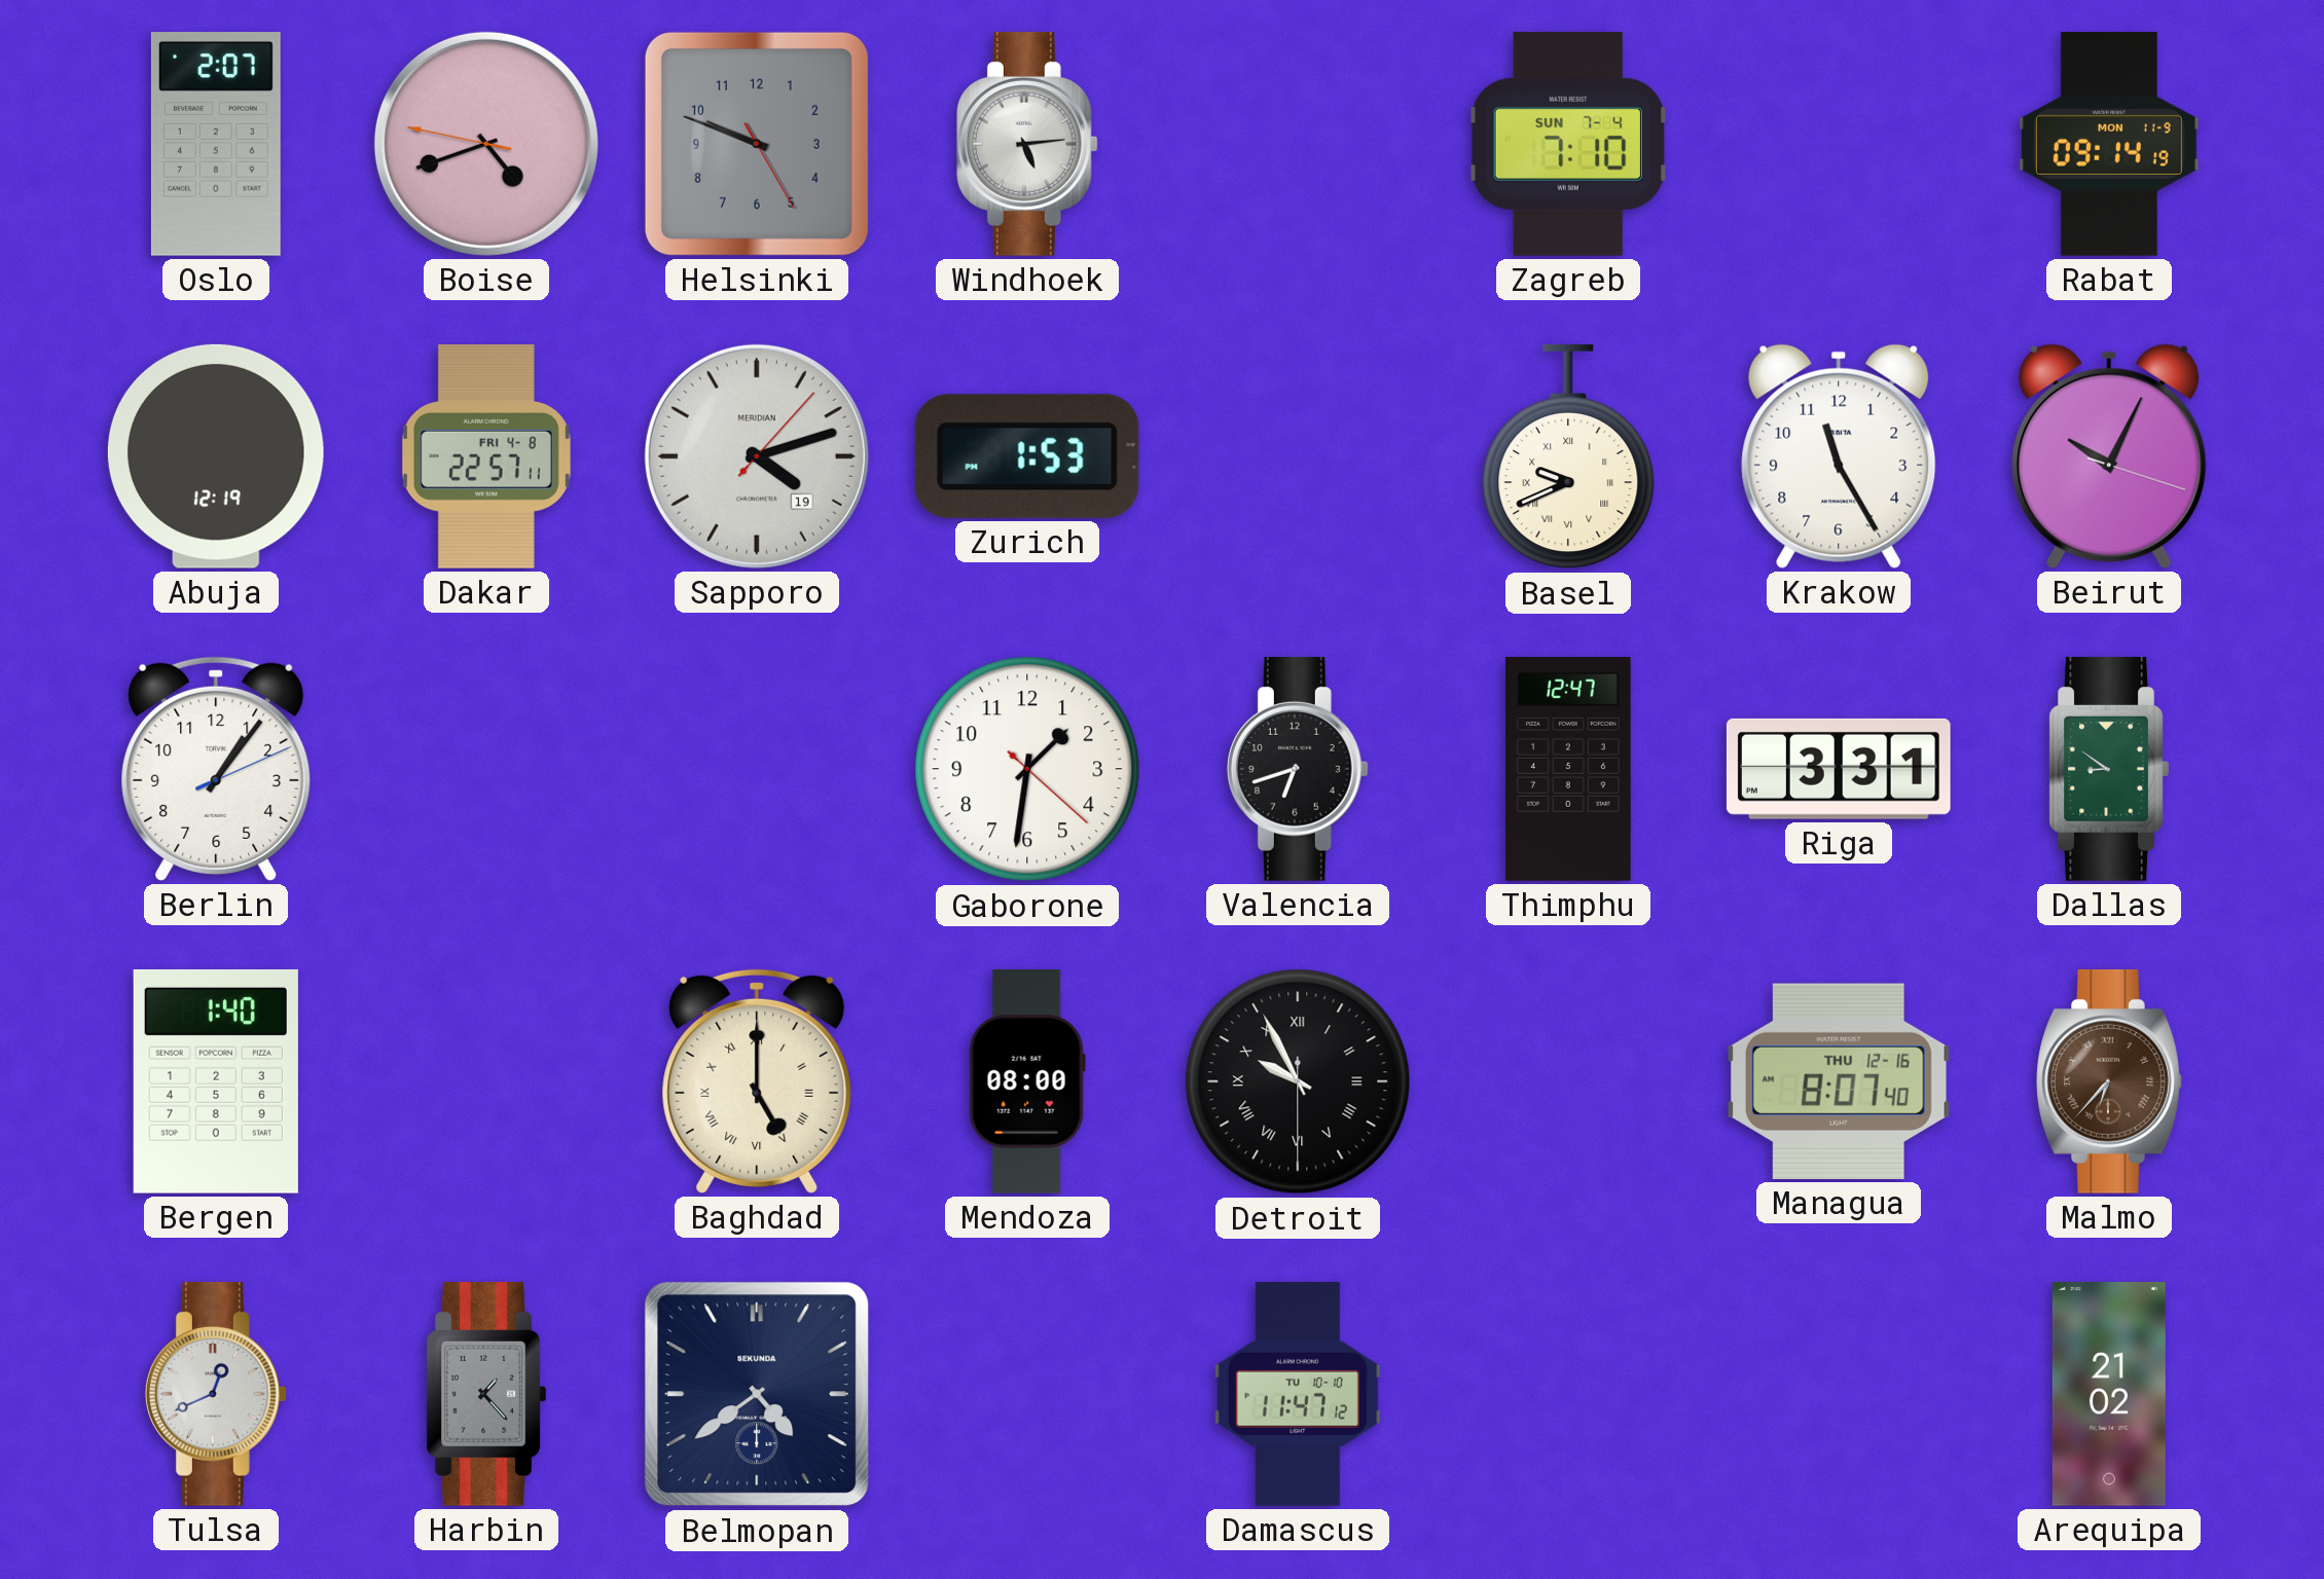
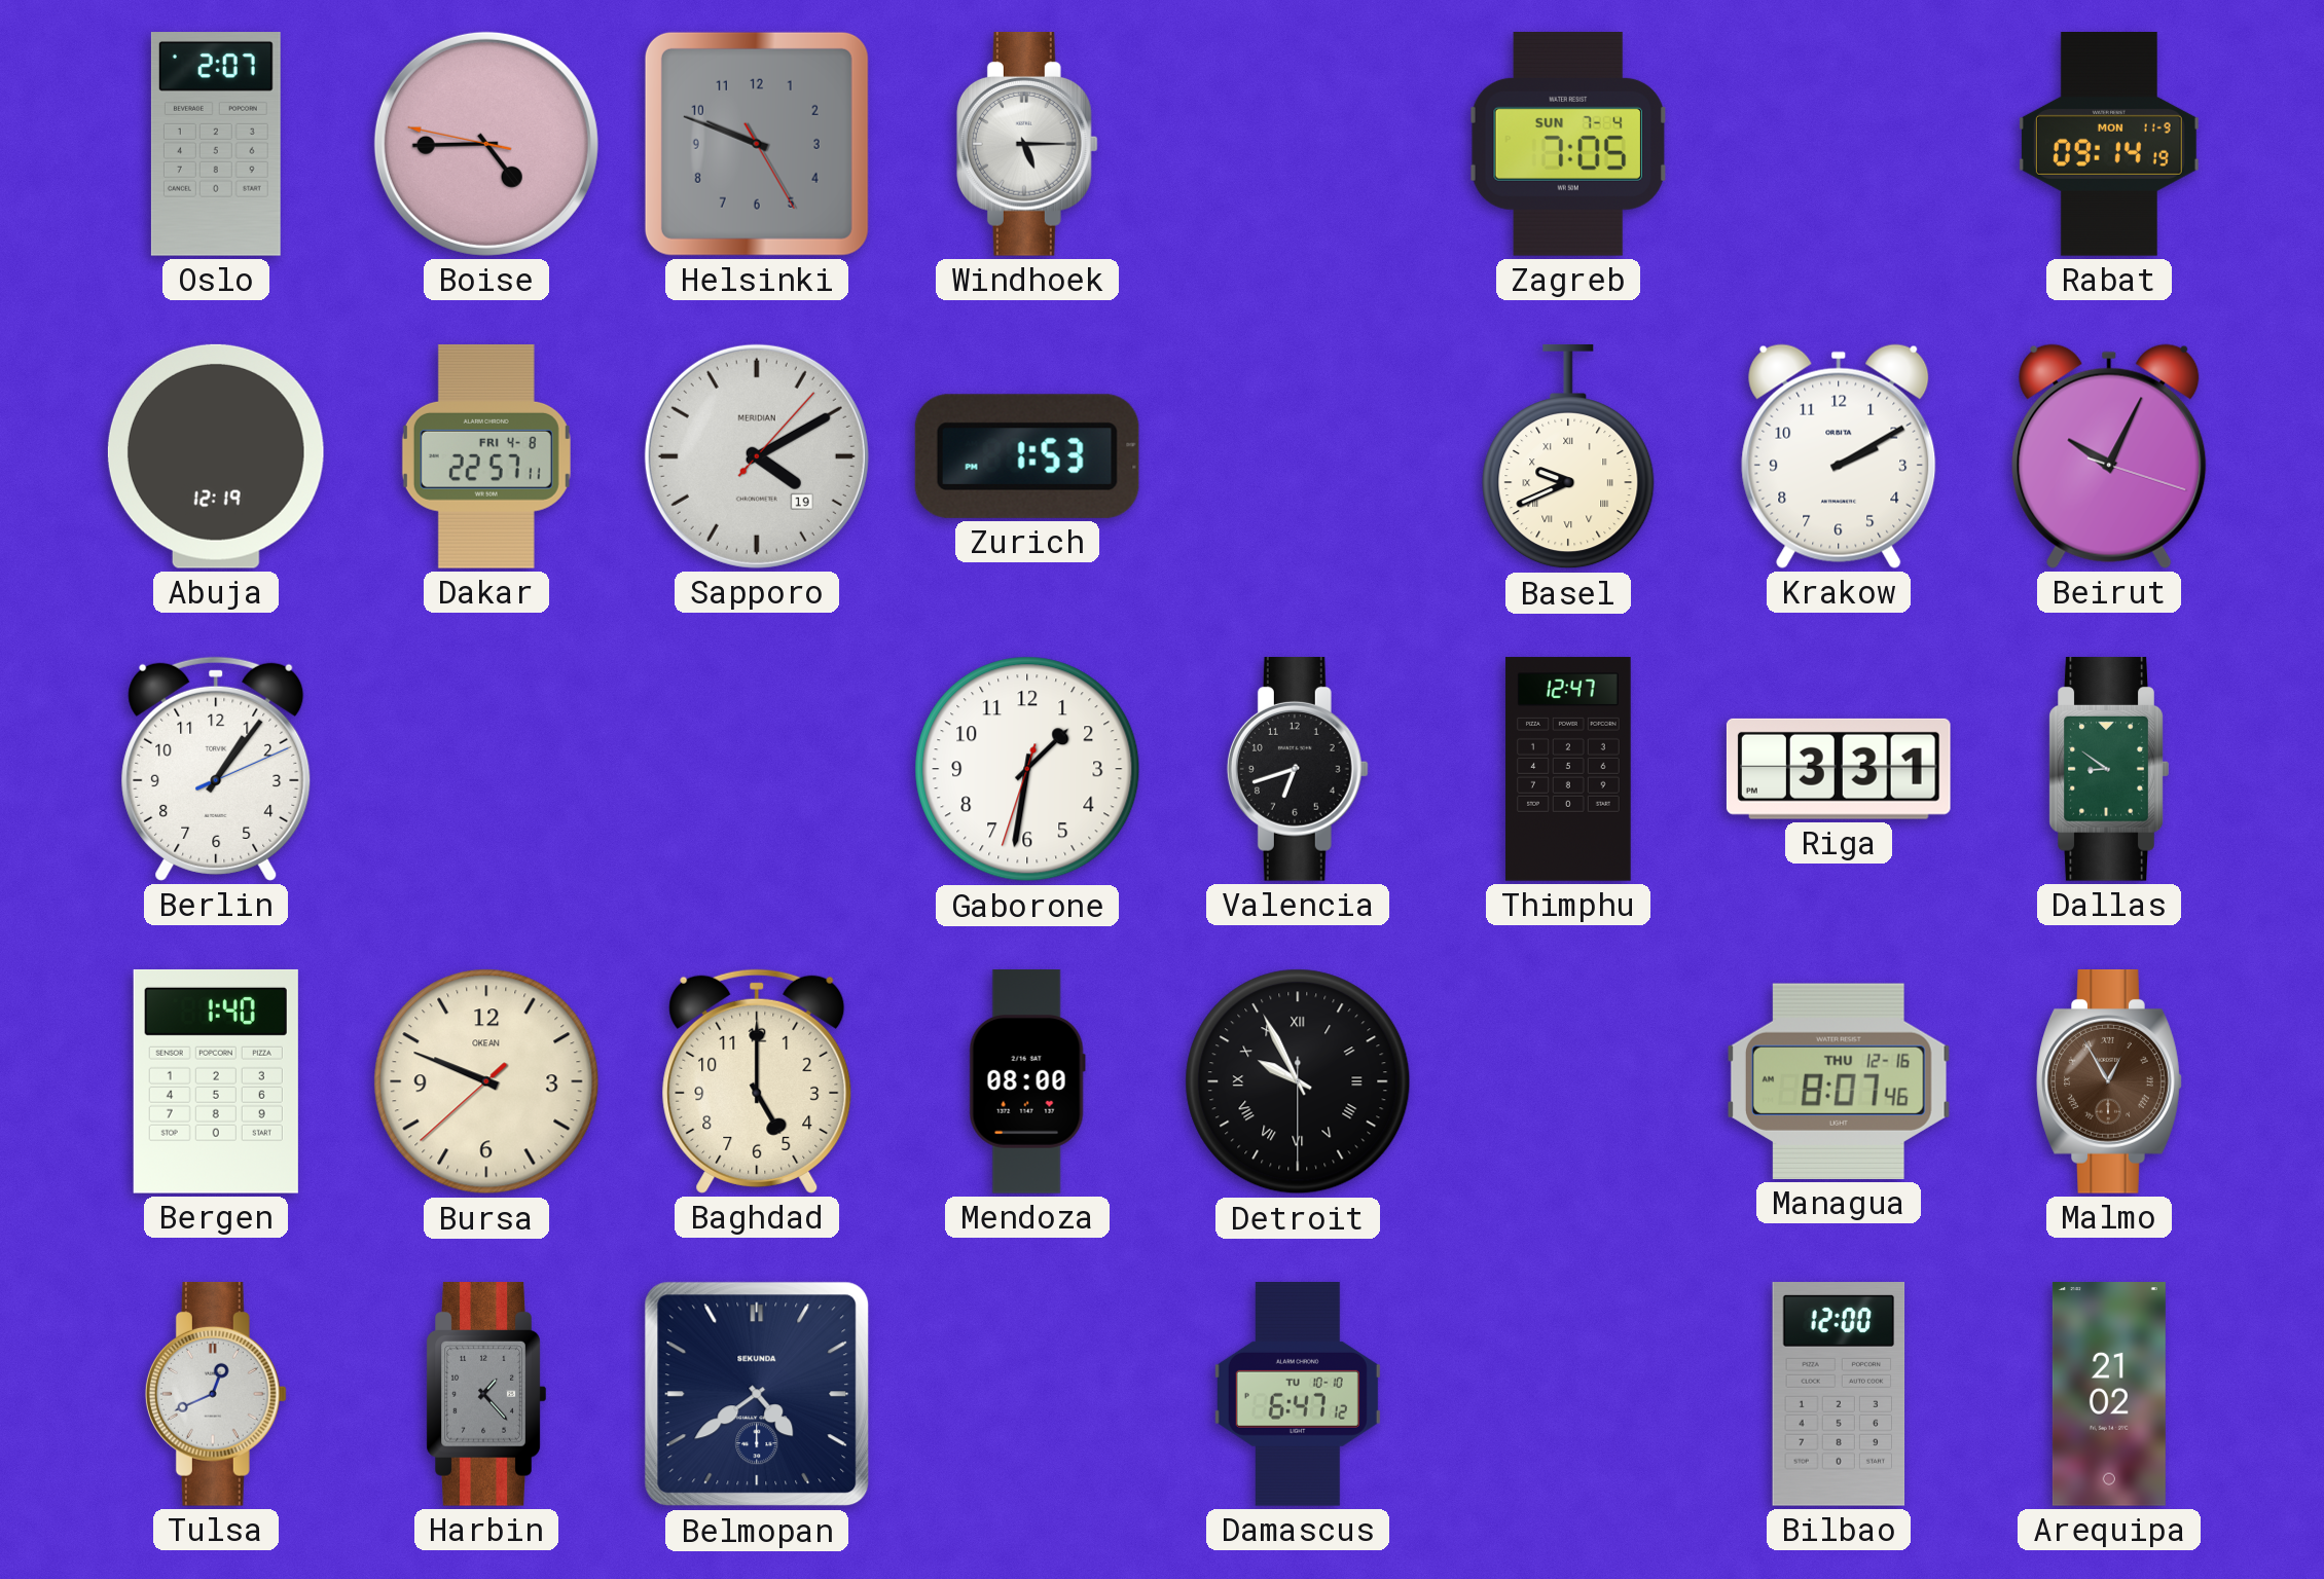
Boise: 4:41 -> 4:44
Windhoek: 5:14 -> 5:15
Zagreb: 7:10 -> 7:05
Sapporo: 4:12 -> 4:10
Krakow: 11:25 -> 2:10
Gaborone: 1:31:22 -> 1:31:33
Bursa: none -> 9:48
Baghdad numerals: Roman -> Arabic
Managua: 8:07:40 -> 8:07:46
Malmo: 6:37 -> 12:55
Damascus: 11:47 -> 6:47
Bilbao: none -> 12:00
